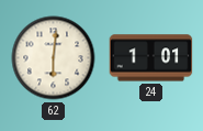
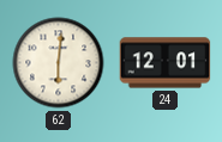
24: 1:01 -> 12:01
